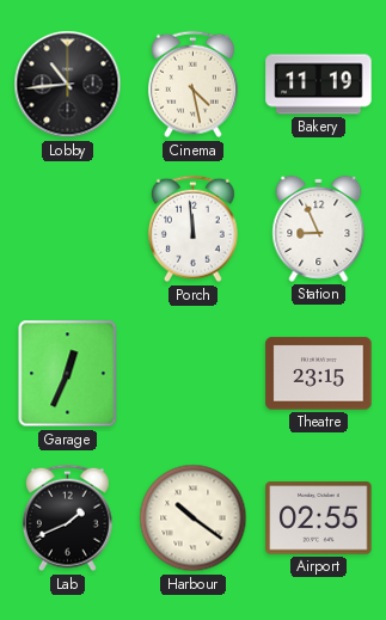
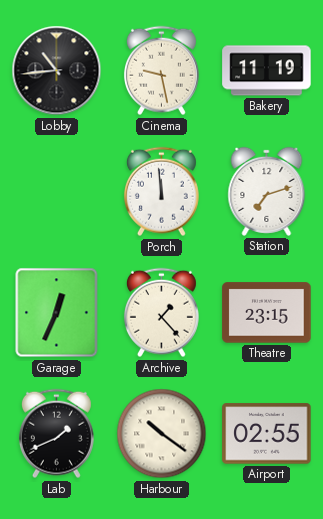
Cinema: 4:28 -> 9:28
Station: 8:56 -> 7:12
Archive: none -> 1:23
